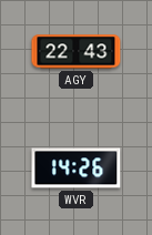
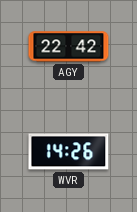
AGY: 22:43 -> 22:42
